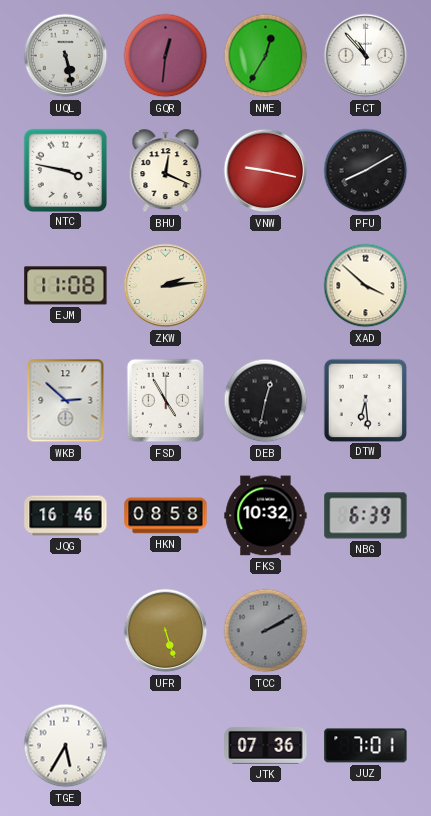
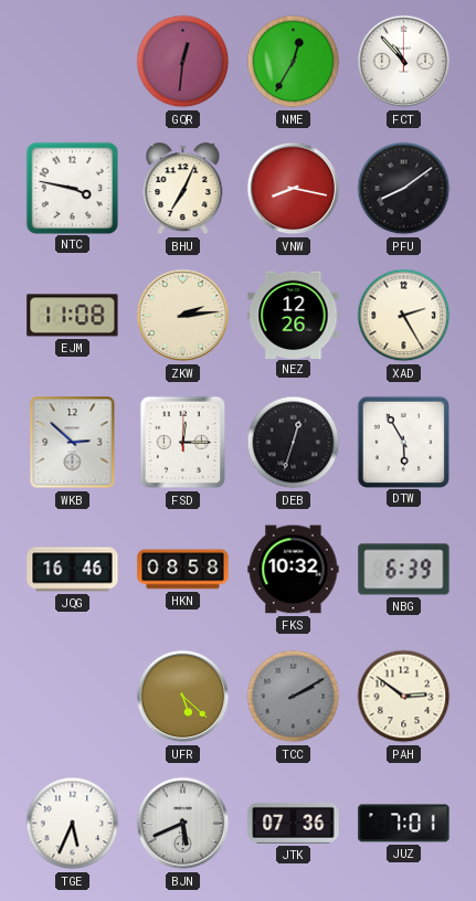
UQL: 5:28 -> none
BHU: 12:19 -> 7:04
VNW: 9:17 -> 8:17
PFU: 8:10 -> 8:09
NEZ: none -> 12:26
XAD: 3:52 -> 2:25
FSD: 4:55 -> 12:15
DEB: 12:32 -> 12:33
DTW: 6:29 -> 5:55
UFR: 5:27 -> 5:22
PAH: none -> 2:51
TGE: 5:35 -> 5:34
BJN: none -> 5:41
